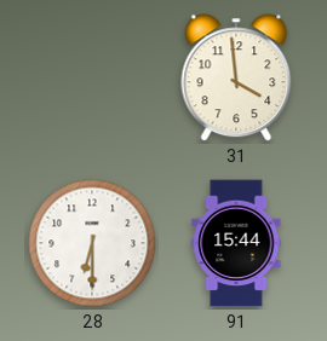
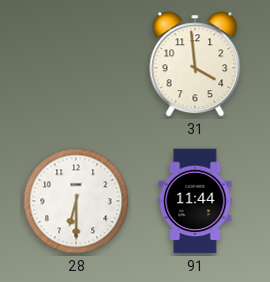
91: 15:44 -> 11:44
